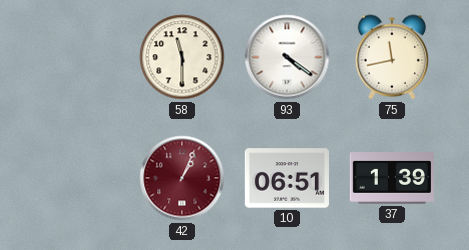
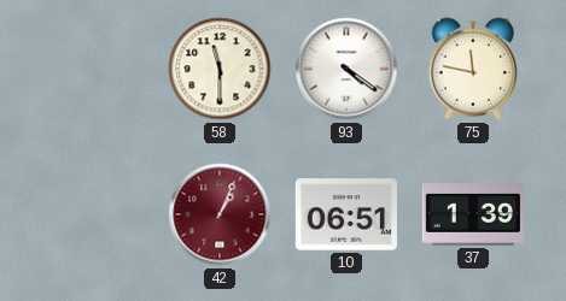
75: 11:43 -> 11:47
